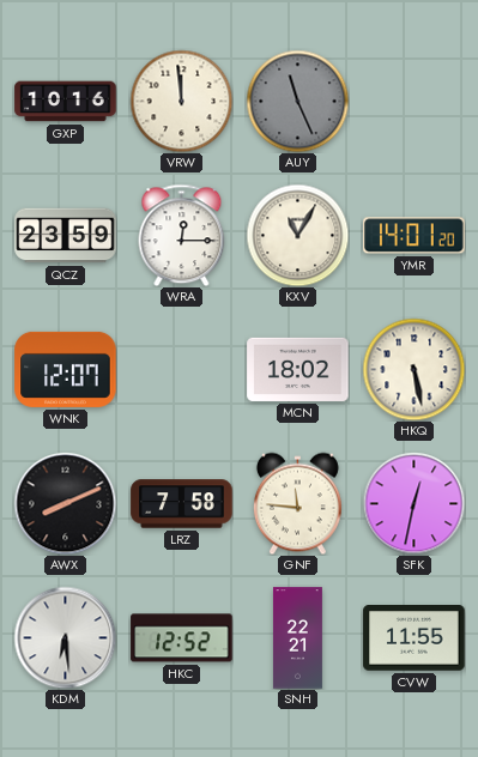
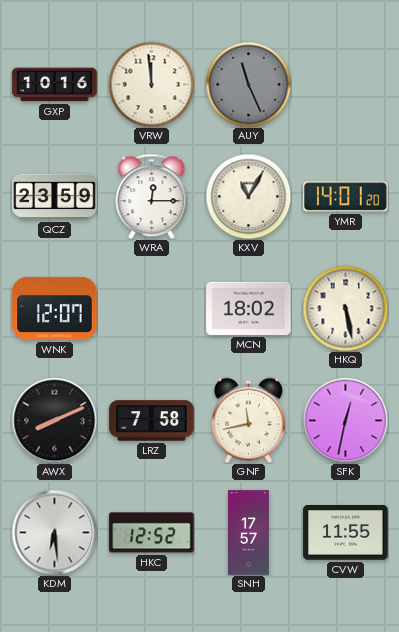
GNF: 11:46 -> 11:43
SNH: 22:21 -> 17:57
